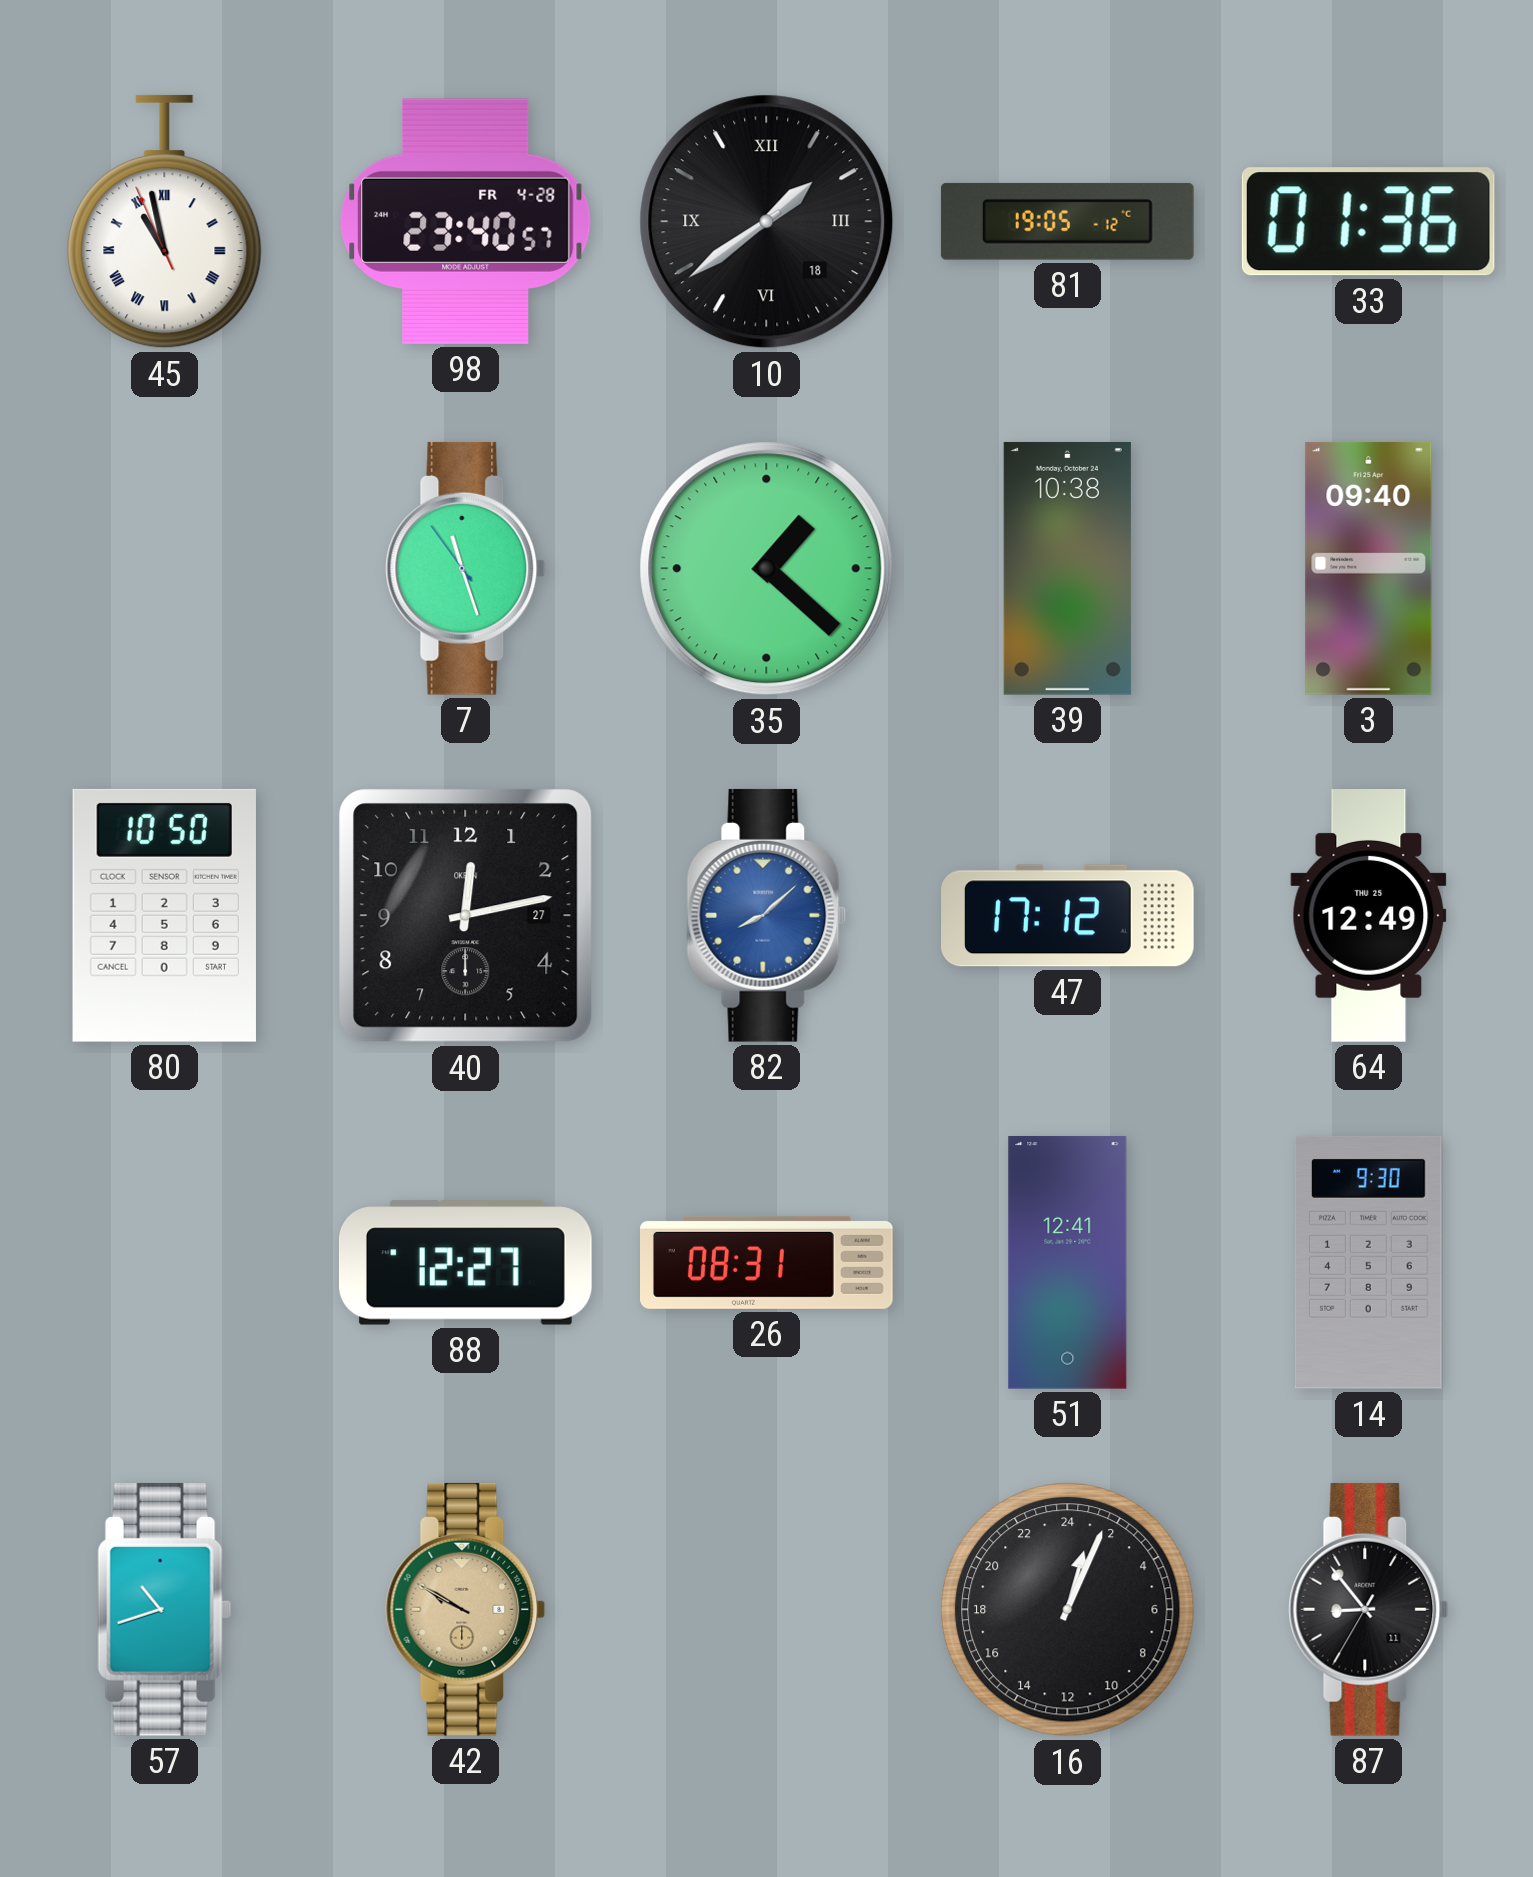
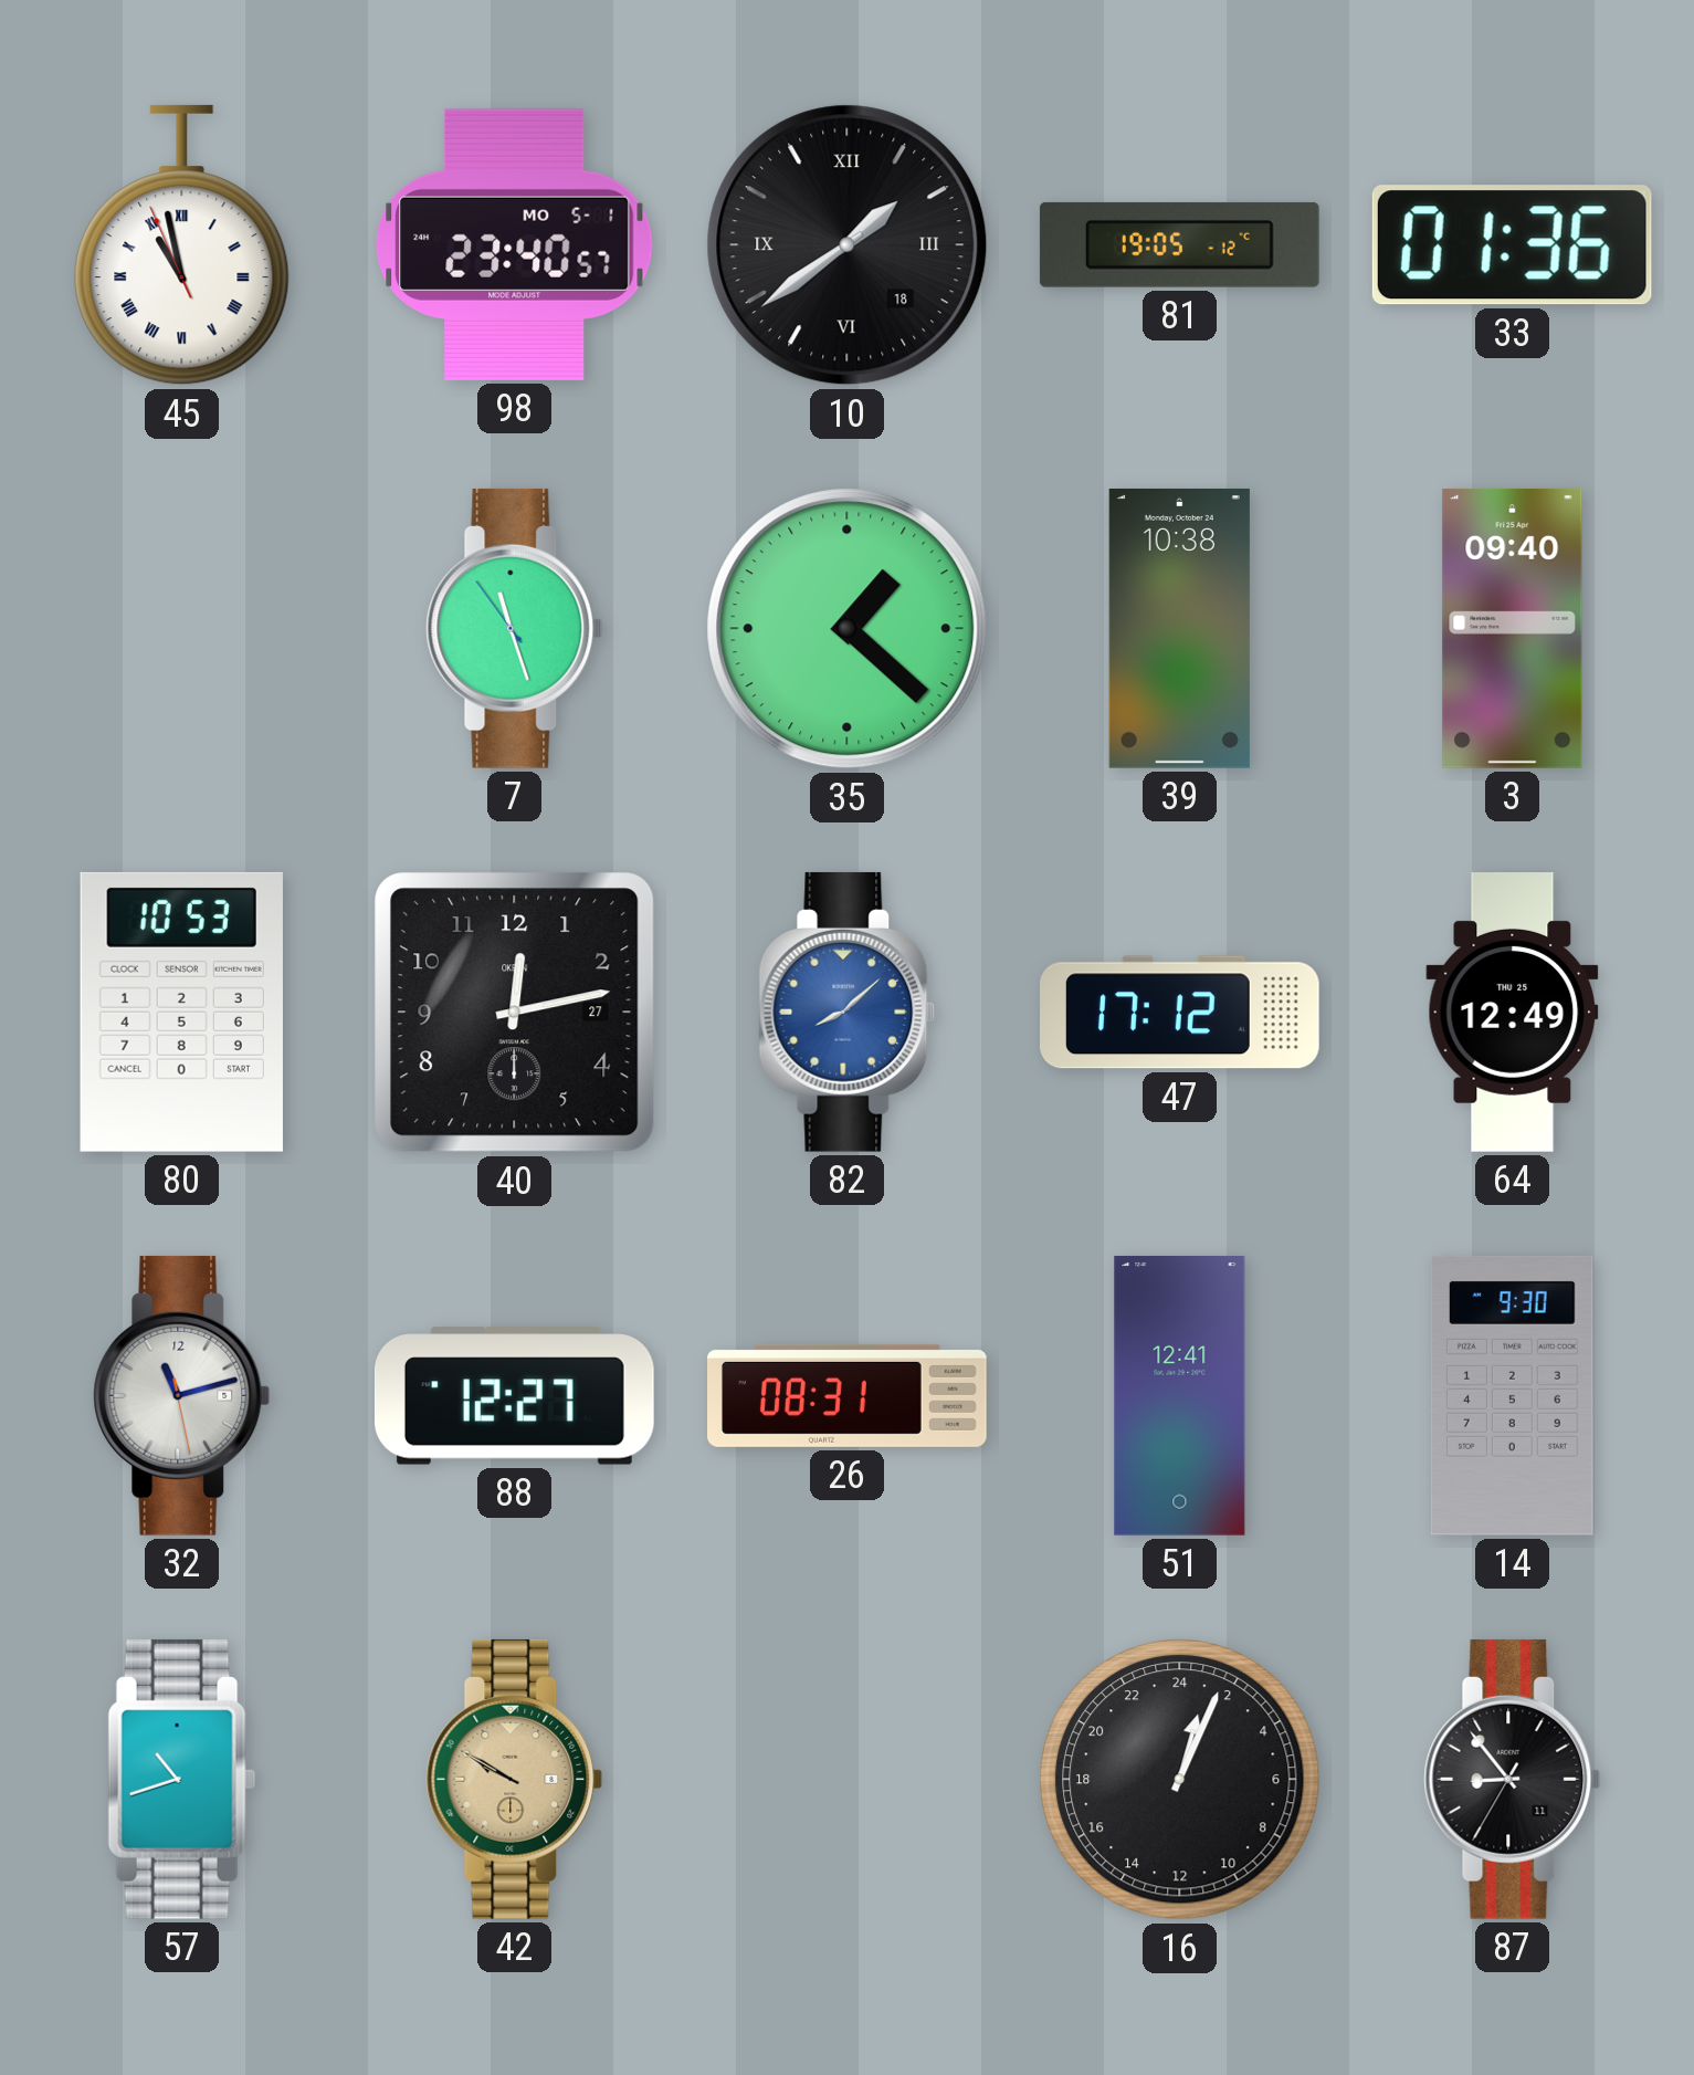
98 date: FR 4-28 -> MO 5-1
80: 10:50 -> 10:53
32: none -> 11:12
